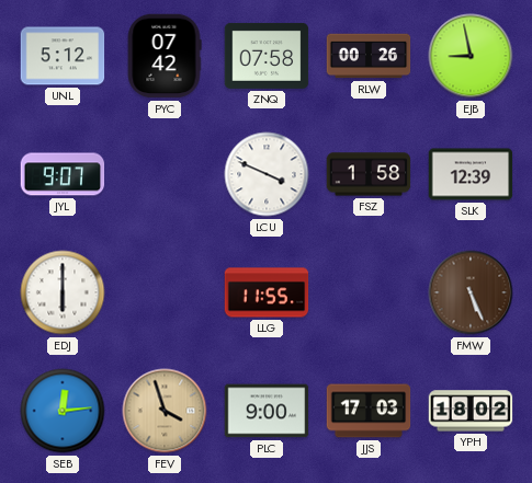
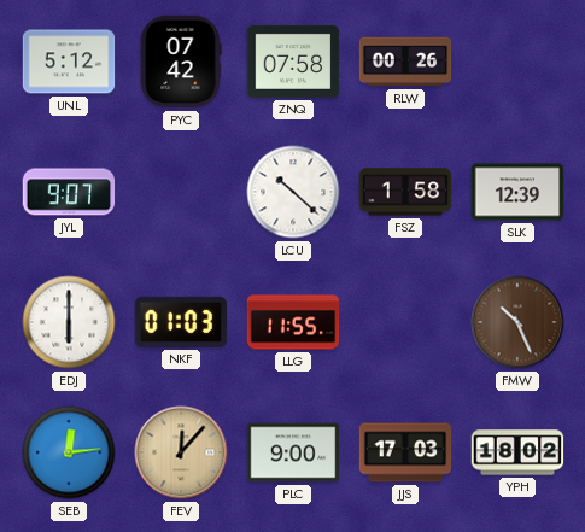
EJB: 8:58 -> none
LCU: 3:49 -> 10:22
NKF: none -> 01:03
FMW: 5:26 -> 10:26
FEV: 3:57 -> 12:07
